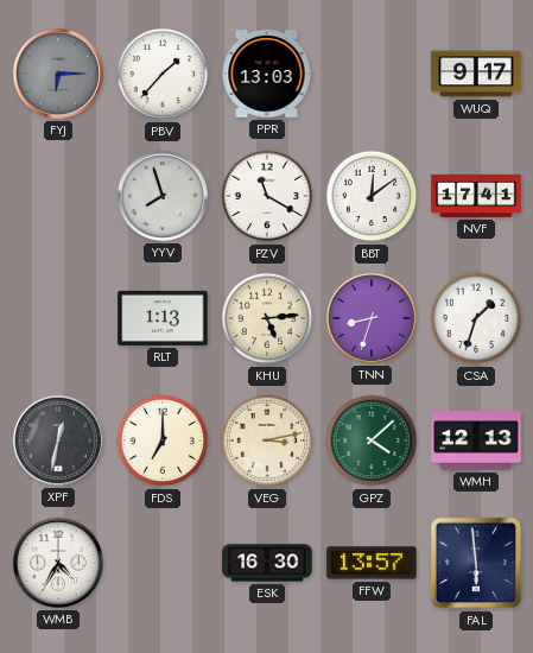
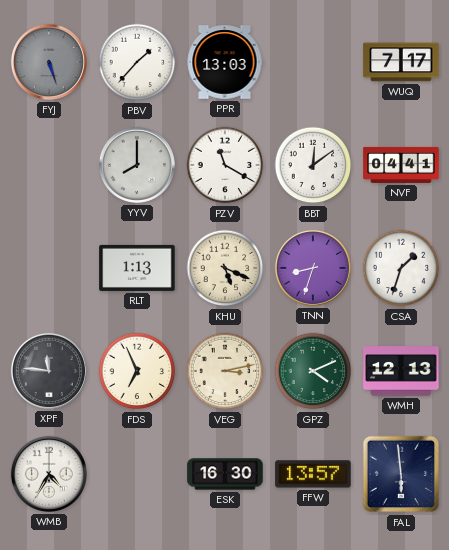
FYJ: 6:15 -> 5:27
WUQ: 9:17 -> 7:17
YYV: 7:57 -> 8:00
NVF: 17:41 -> 04:41
KHU: 5:14 -> 5:19
XPF: 12:32 -> 11:46
FDS: 7:00 -> 6:56
GPZ: 4:08 -> 4:11
